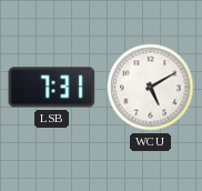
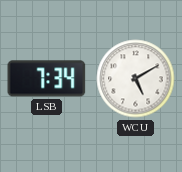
LSB: 7:31 -> 7:34
